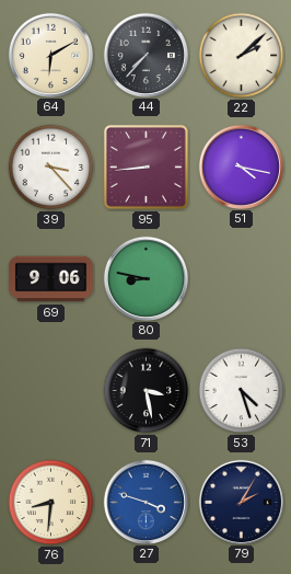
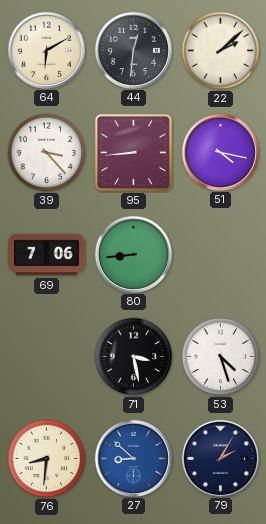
44: 7:37 -> 12:31
69: 9:06 -> 7:06
80: 8:47 -> 8:44
27: 3:48 -> 8:52
